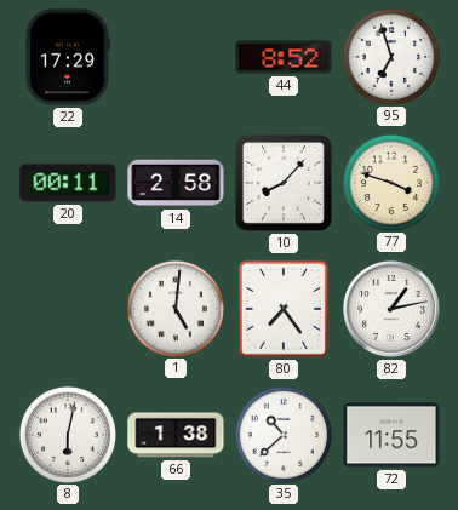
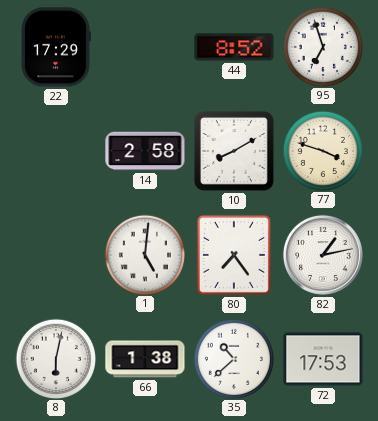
20: 00:11 -> none
10: 8:07 -> 8:10
72: 11:55 -> 17:53
